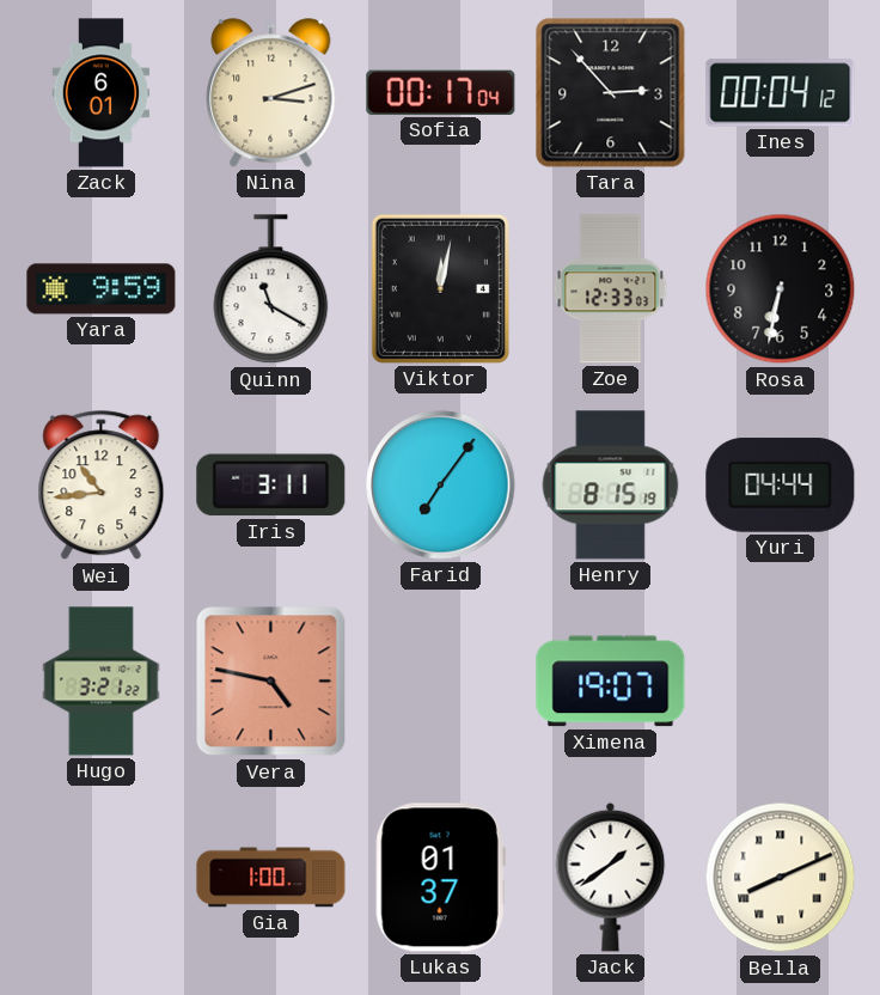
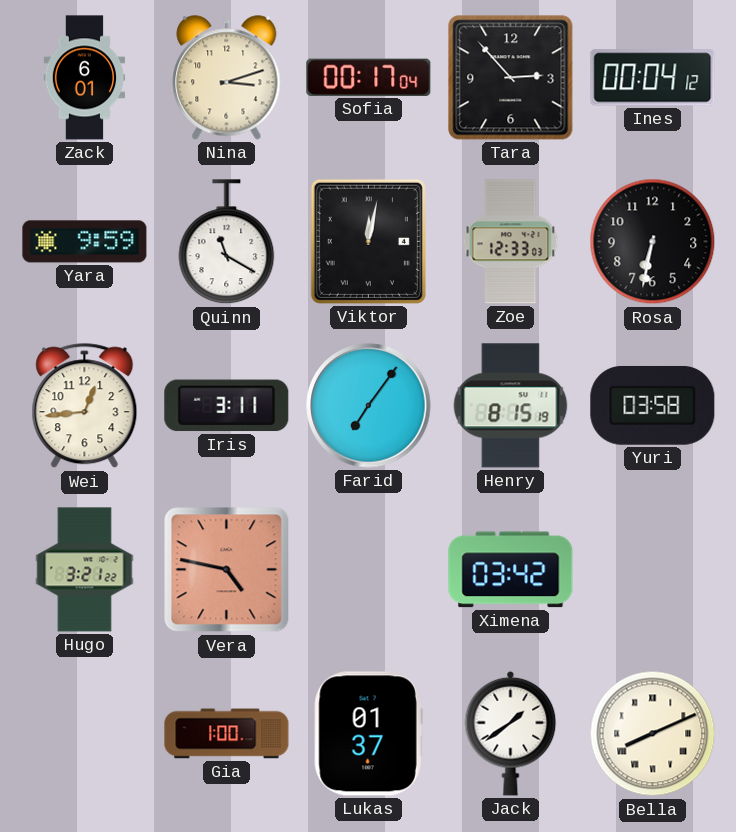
Wei: 10:44 -> 12:44
Yuri: 04:44 -> 03:58
Ximena: 19:07 -> 03:42
